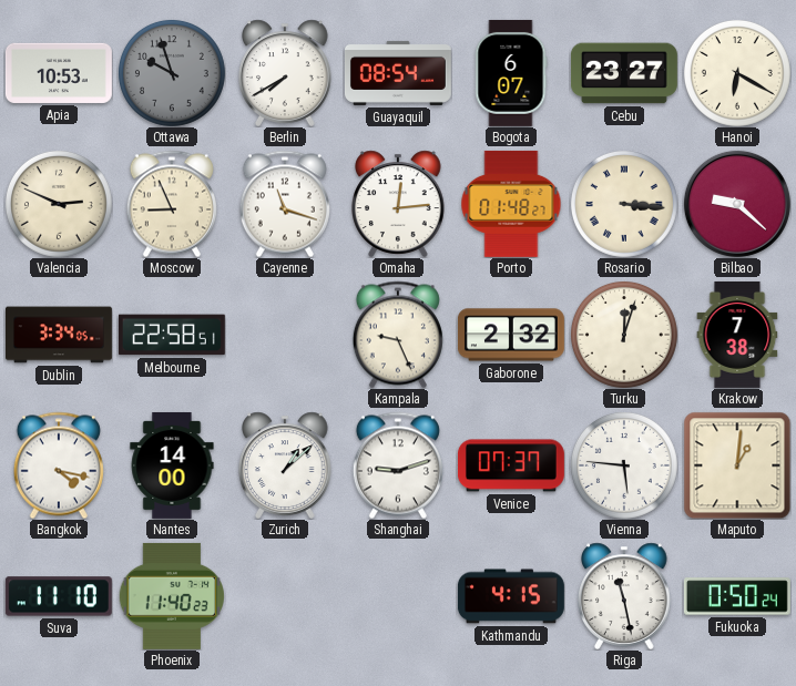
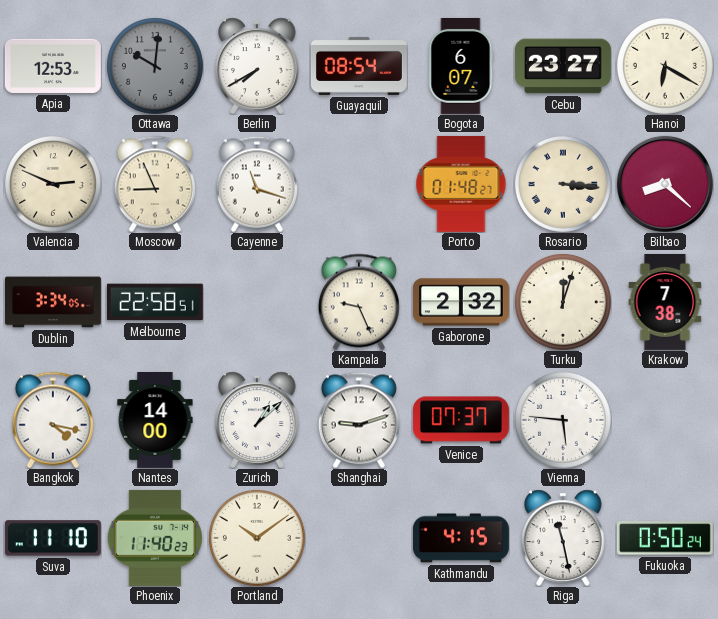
Apia: 10:53 -> 12:53
Ottawa: 9:57 -> 10:01
Omaha: 12:14 -> none
Bilbao: 9:22 -> 8:22
Maputo: 1:01 -> none
Portland: none -> 10:09
